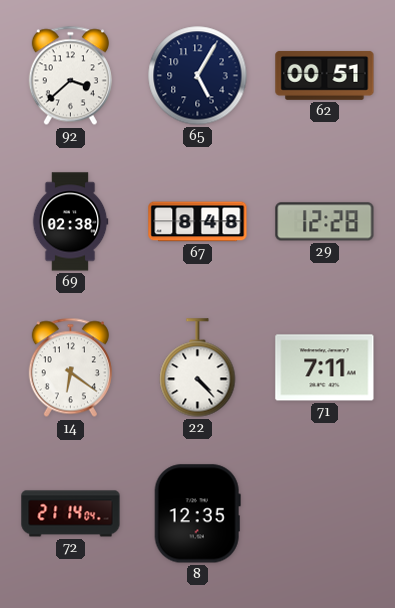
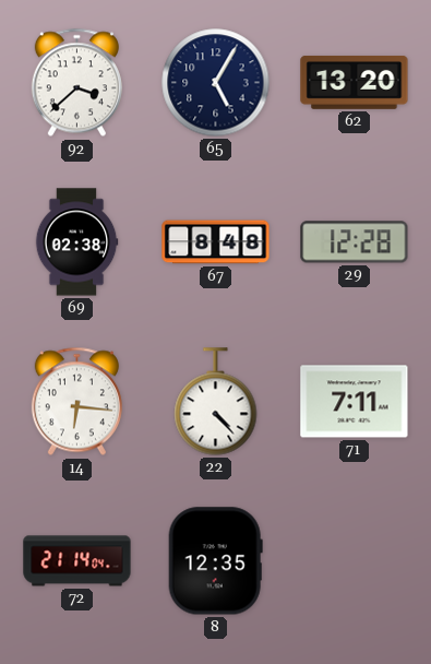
62: 00:51 -> 13:20
14: 6:21 -> 6:16
